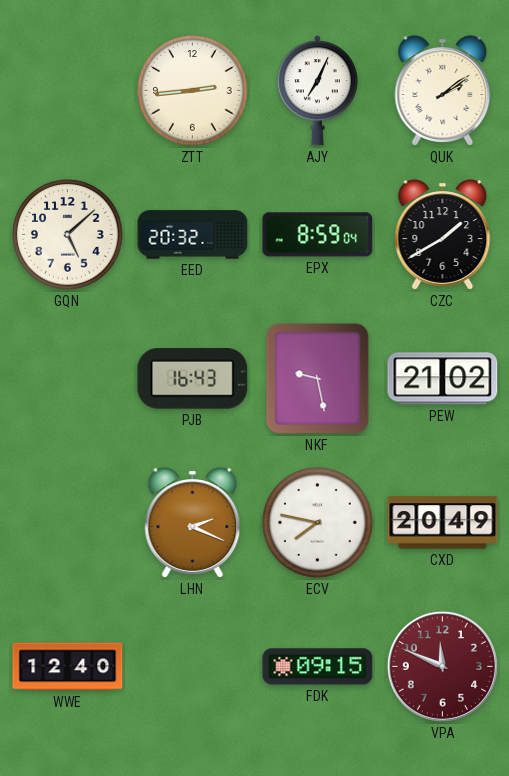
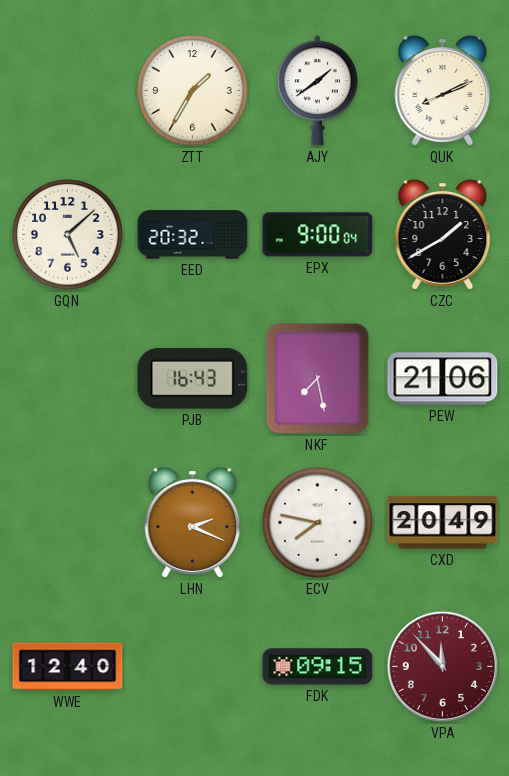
ZTT: 2:44 -> 1:35
AJY: 7:04 -> 1:39
QUK: 2:09 -> 8:11
EPX: 8:59 -> 9:00
NKF: 9:28 -> 7:28
PEW: 21:02 -> 21:06
VPA: 11:49 -> 11:53
